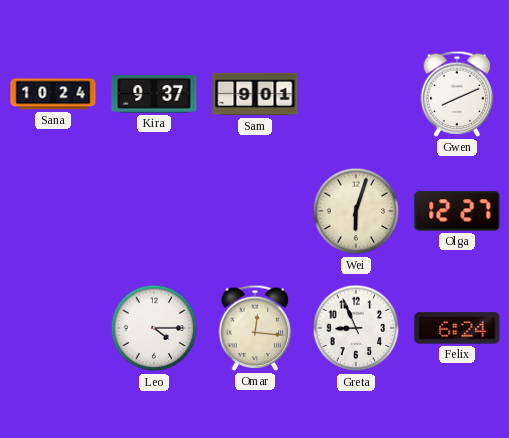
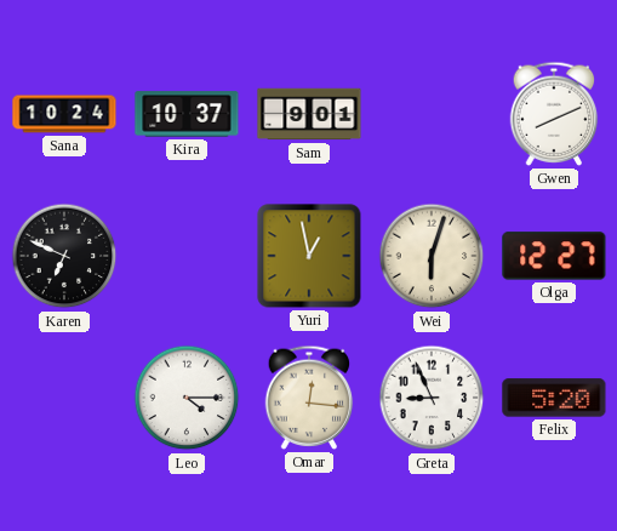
Kira: 9:37 -> 10:37
Karen: none -> 6:49
Yuri: none -> 12:58
Felix: 6:24 -> 5:20
